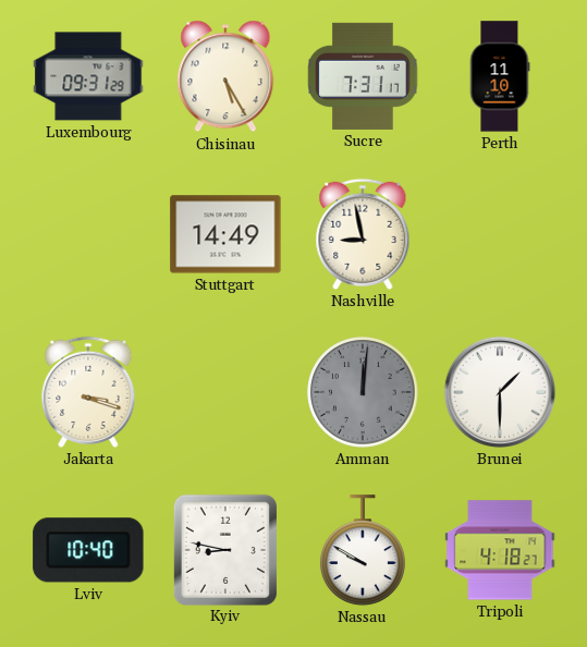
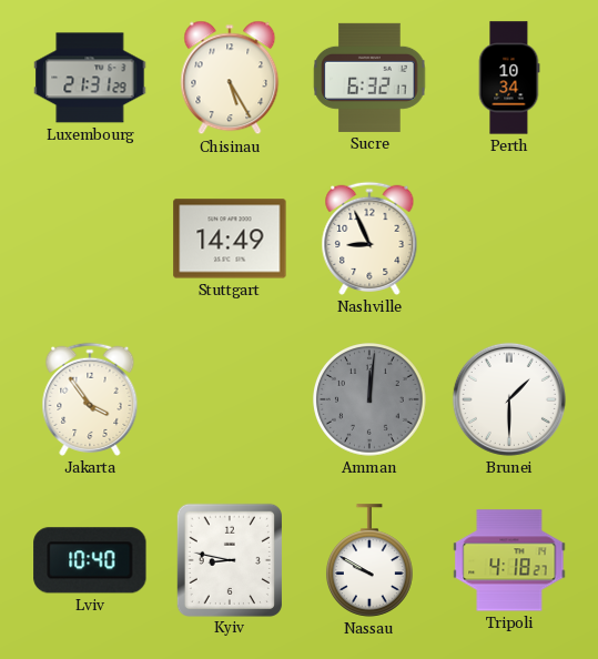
Luxembourg: 09:31 -> 21:31
Sucre: 7:31 -> 6:32
Perth: 11:10 -> 10:34
Nashville: 8:58 -> 8:56
Jakarta: 3:18 -> 3:54
